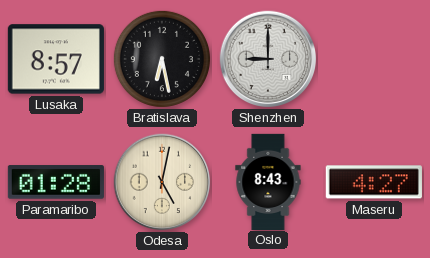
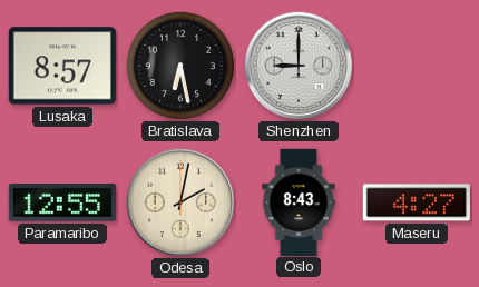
Paramaribo: 01:28 -> 12:55
Odesa: 5:02 -> 2:02
